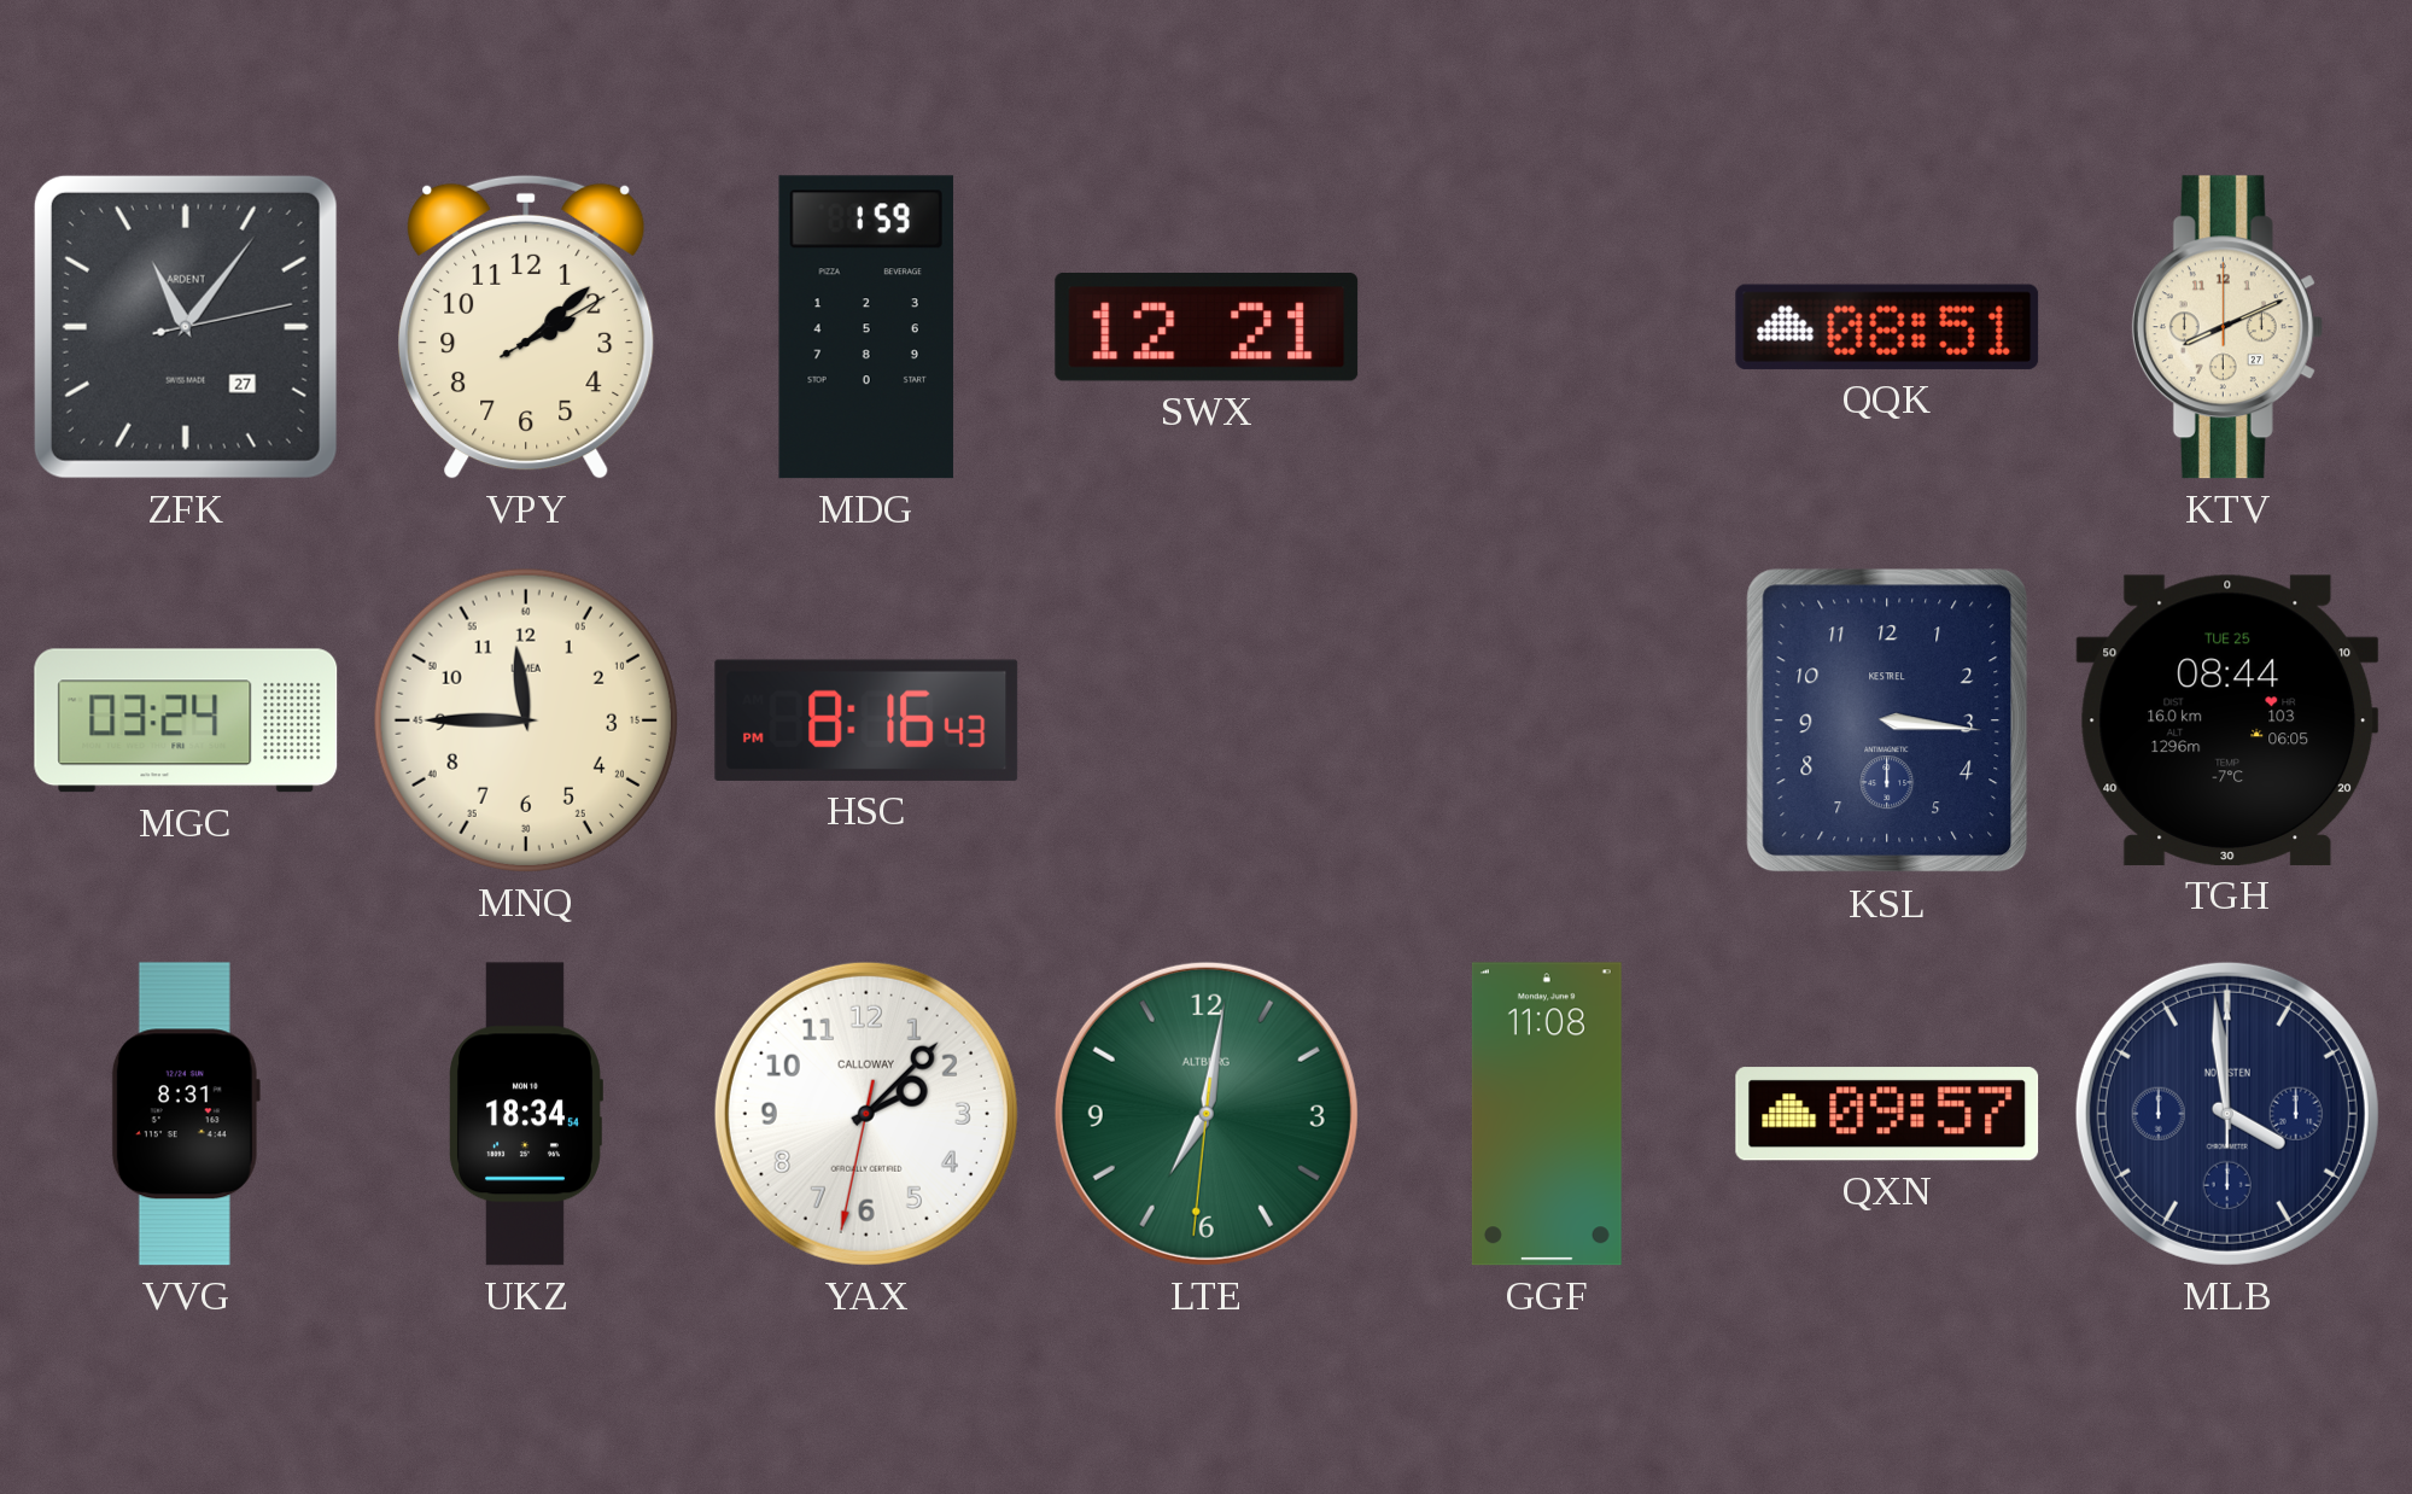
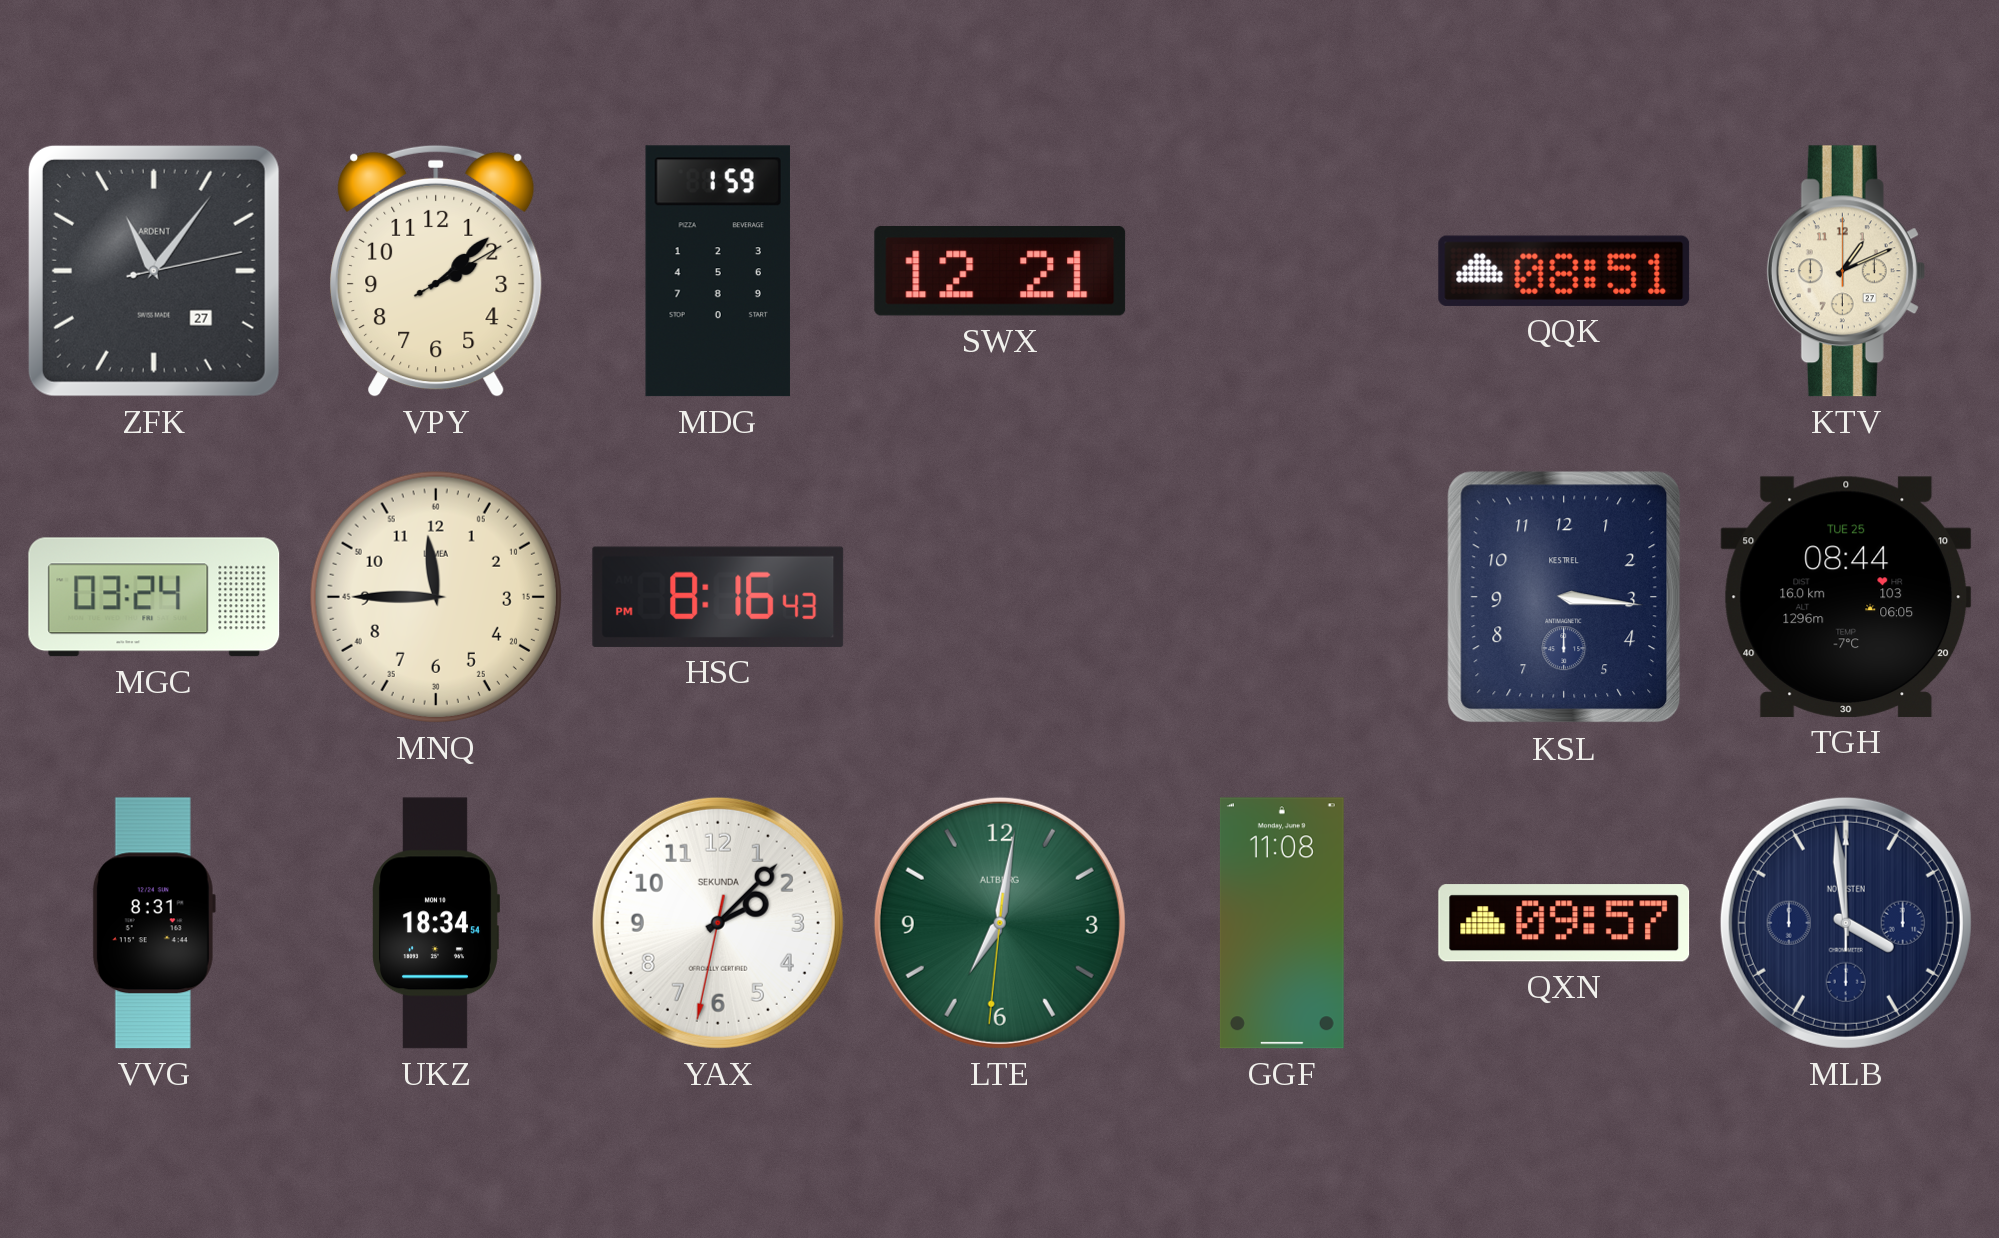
KTV: 8:11 -> 1:11
YAX brand: CALLOWAY -> SEKUNDA
